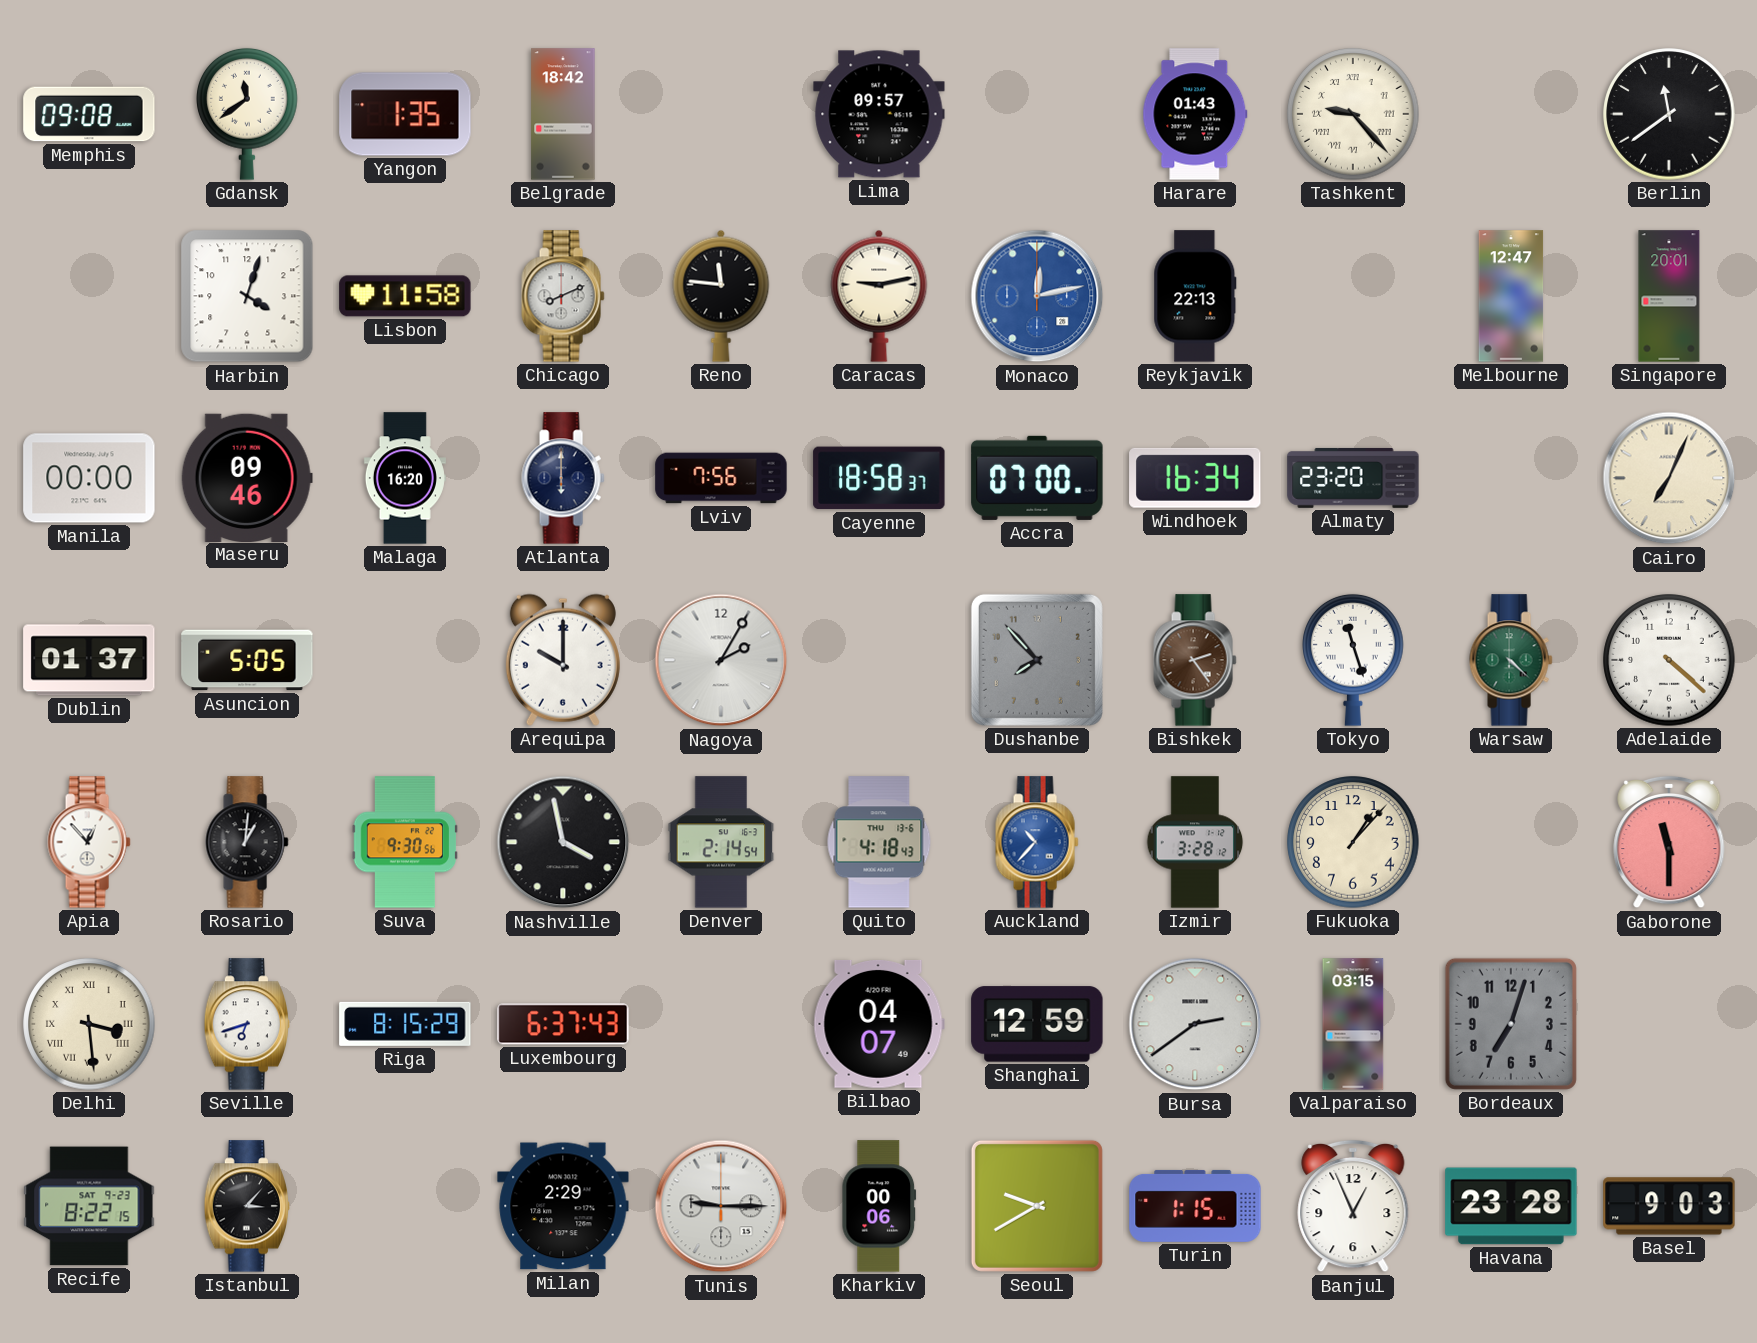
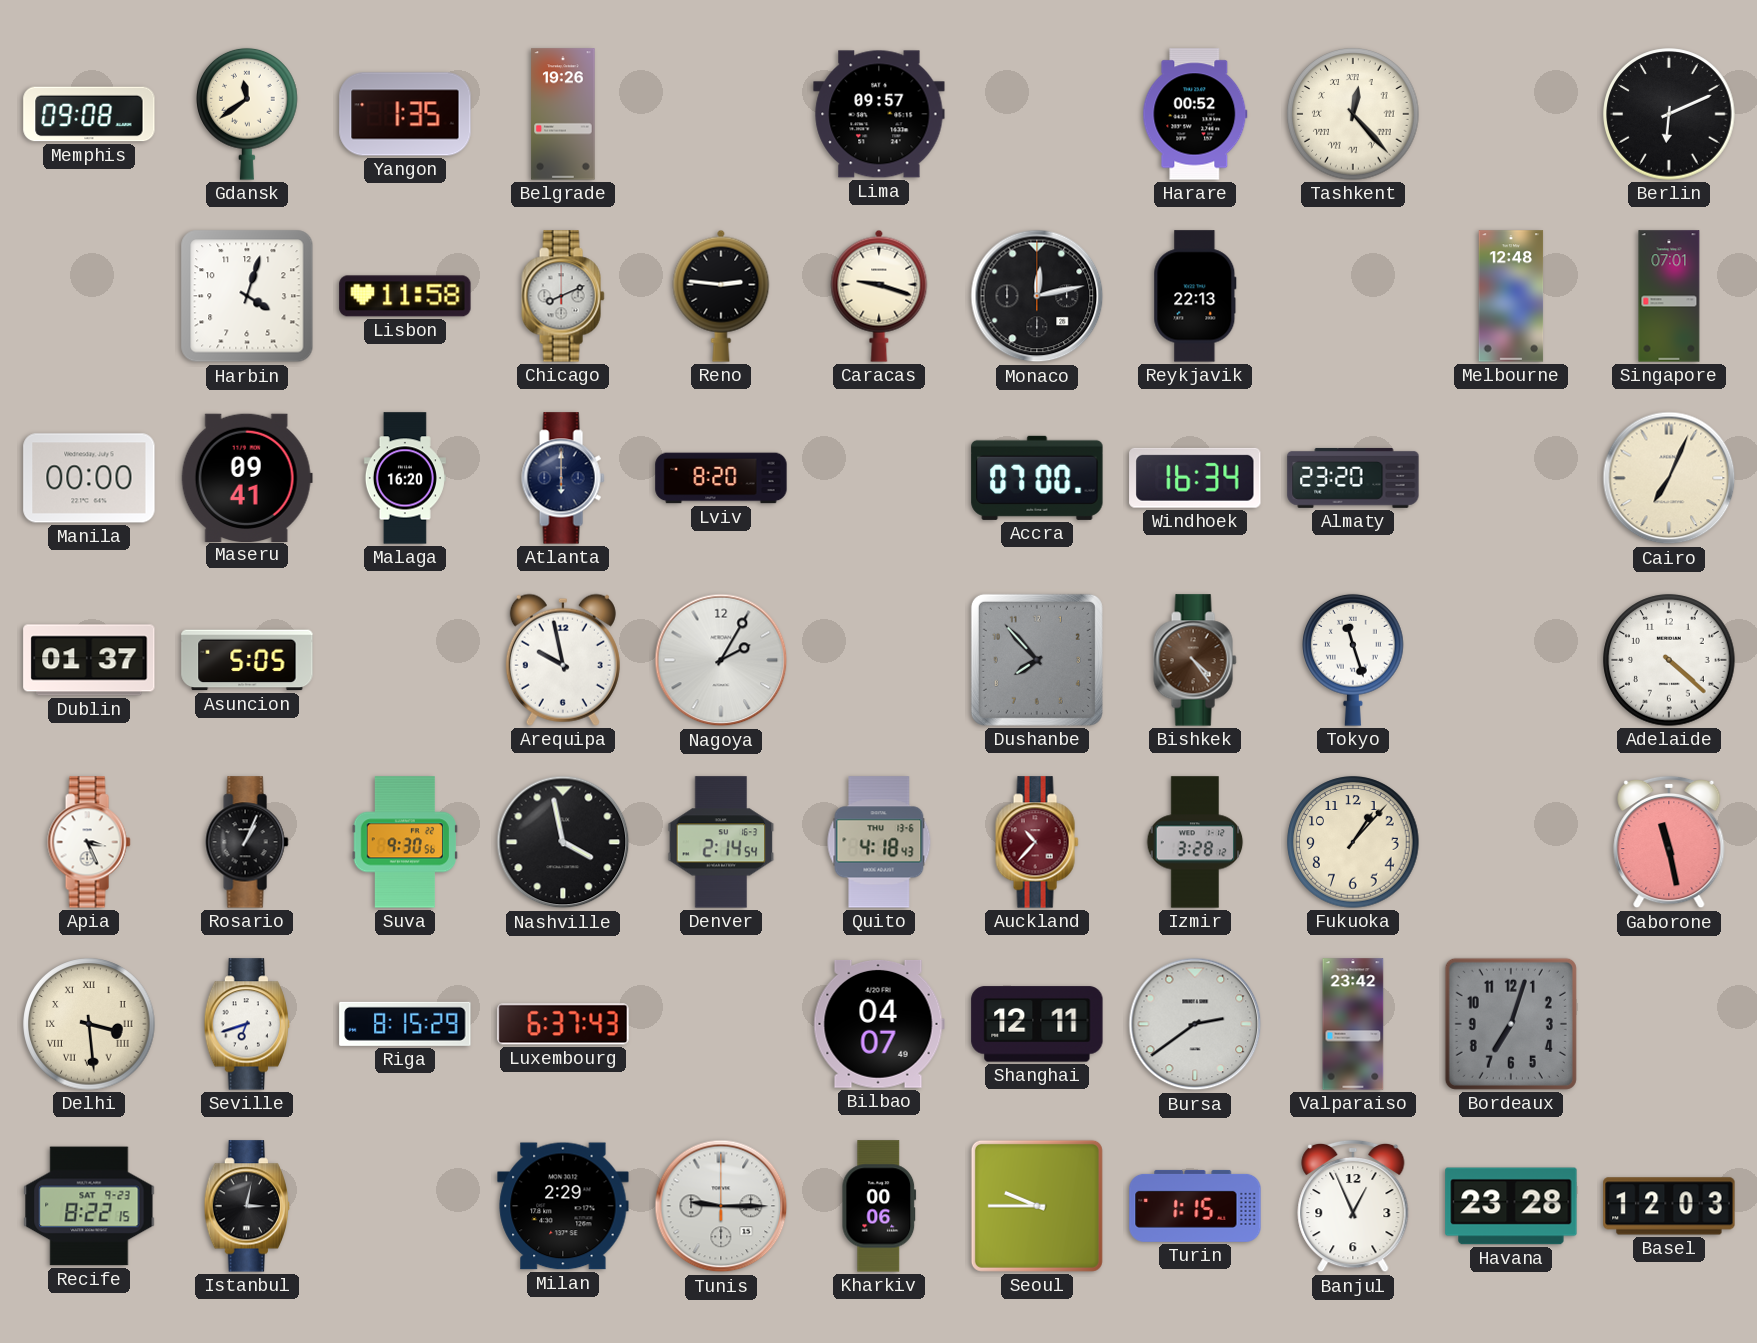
Belgrade: 18:42 -> 19:26
Harare: 01:43 -> 00:52
Tashkent: 9:23 -> 12:23
Berlin: 11:39 -> 6:11
Reno: 11:46 -> 2:46
Caracas: 9:13 -> 9:18
Monaco dial: blue -> black
Melbourne: 12:47 -> 12:48
Singapore: 20:01 -> 07:01
Maseru: 09:46 -> 09:41
Lviv: 7:56 -> 8:20
Cayenne: 18:58 -> none
Arequipa: 10:00 -> 9:58
Bishkek: 2:24 -> 4:24
Warsaw: 4:22 -> none
Apia: 12:53 -> 3:26
Rosario: 1:01 -> 1:04
Auckland dial: blue -> burgundy
Gaborone: 11:30 -> 11:28
Shanghai: 12:59 -> 12:11
Valparaiso: 03:15 -> 23:42
Istanbul: 3:07 -> 3:02
Seoul: 9:40 -> 9:45
Basel: 9:03 -> 12:03
